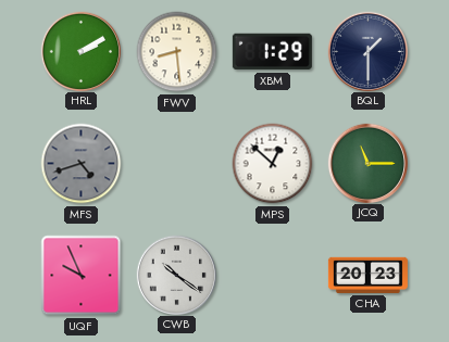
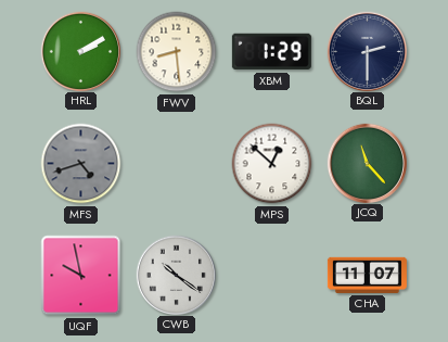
BQL: 1:30 -> 2:30
JCQ: 11:15 -> 11:23
UQF: 9:56 -> 9:58
CHA: 20:23 -> 11:07
